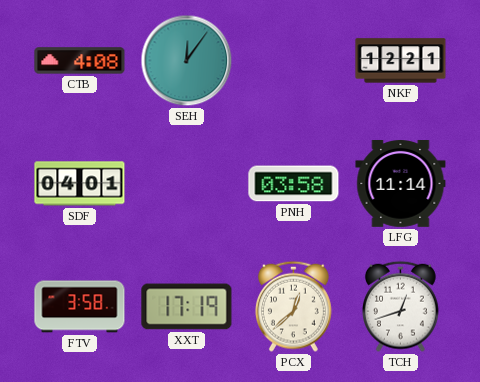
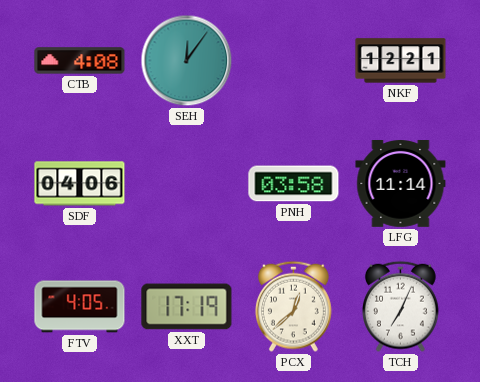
SDF: 04:01 -> 04:06
FTV: 3:58 -> 4:05
TCH: 12:42 -> 7:04
